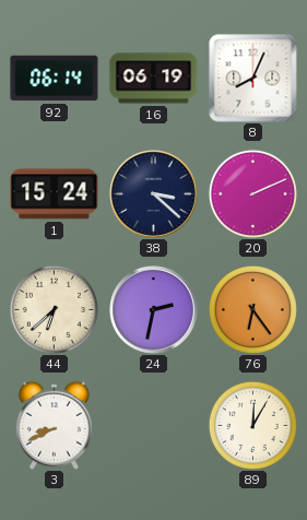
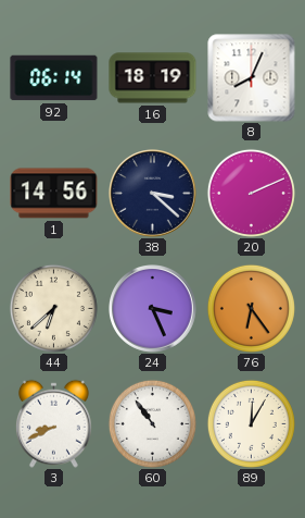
16: 06:19 -> 18:19
1: 15:24 -> 14:56
24: 2:32 -> 3:26
60: none -> 10:54
